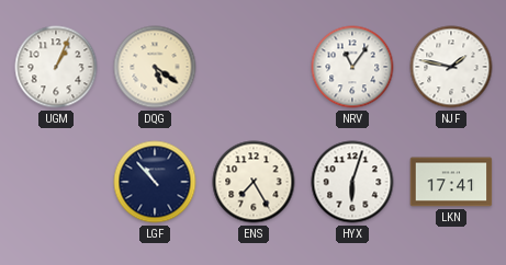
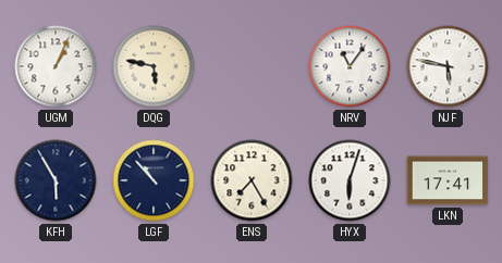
DQG: 5:21 -> 5:47
NJF: 1:47 -> 5:47
KFH: none -> 5:55
